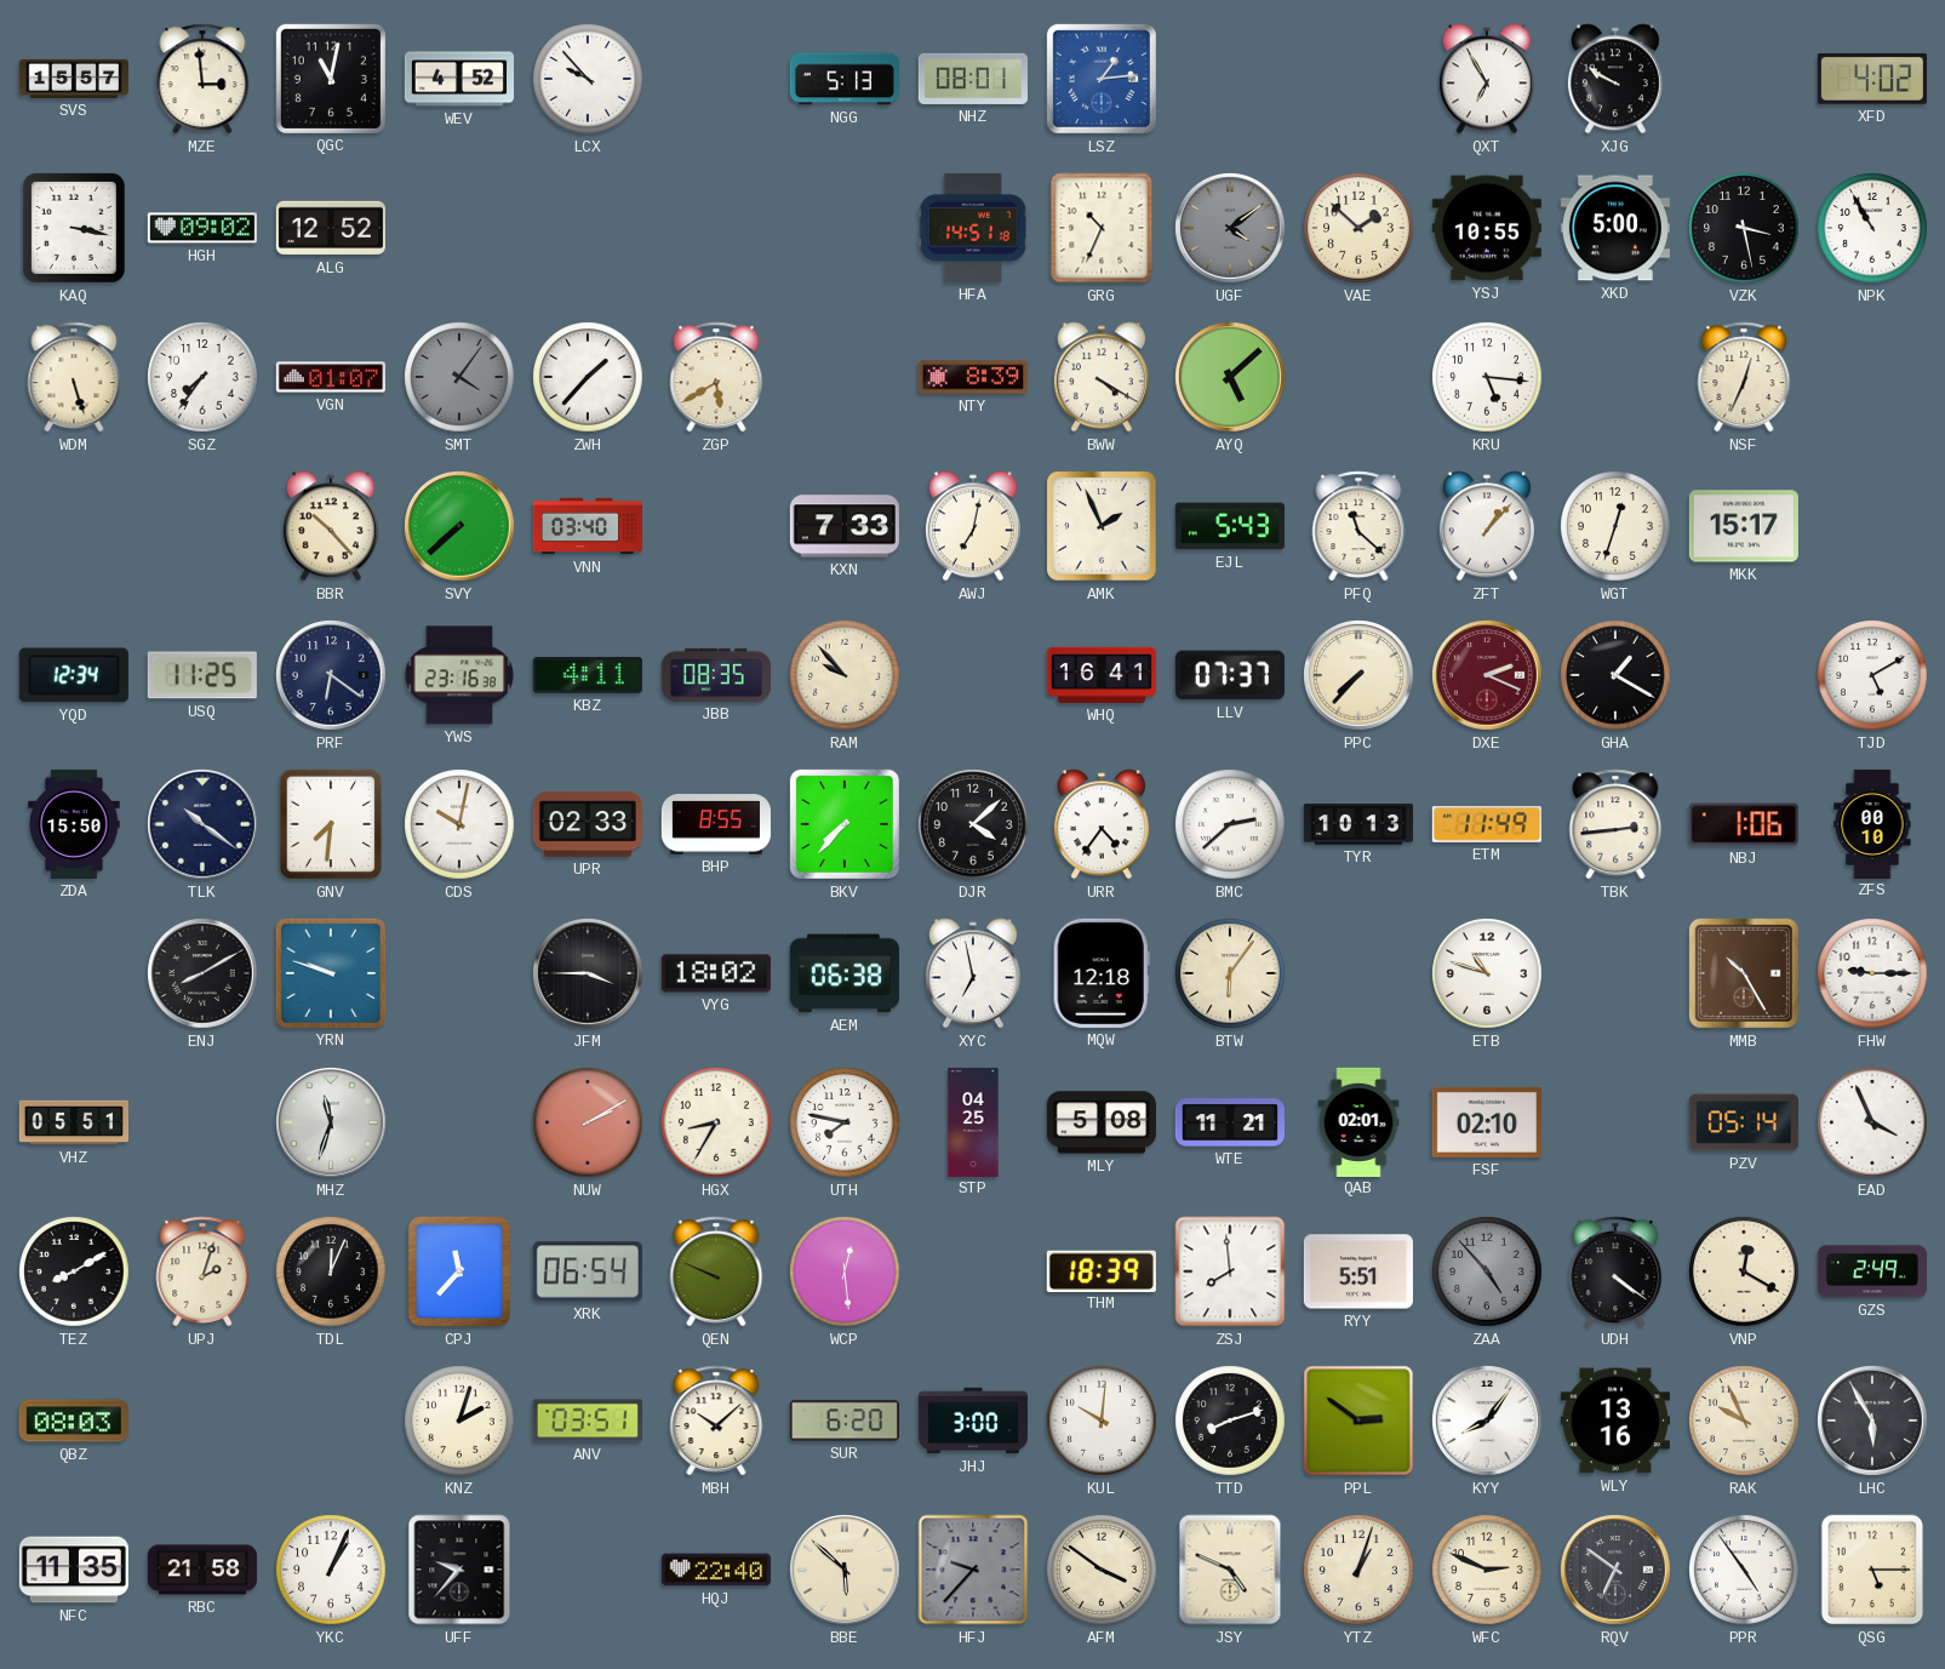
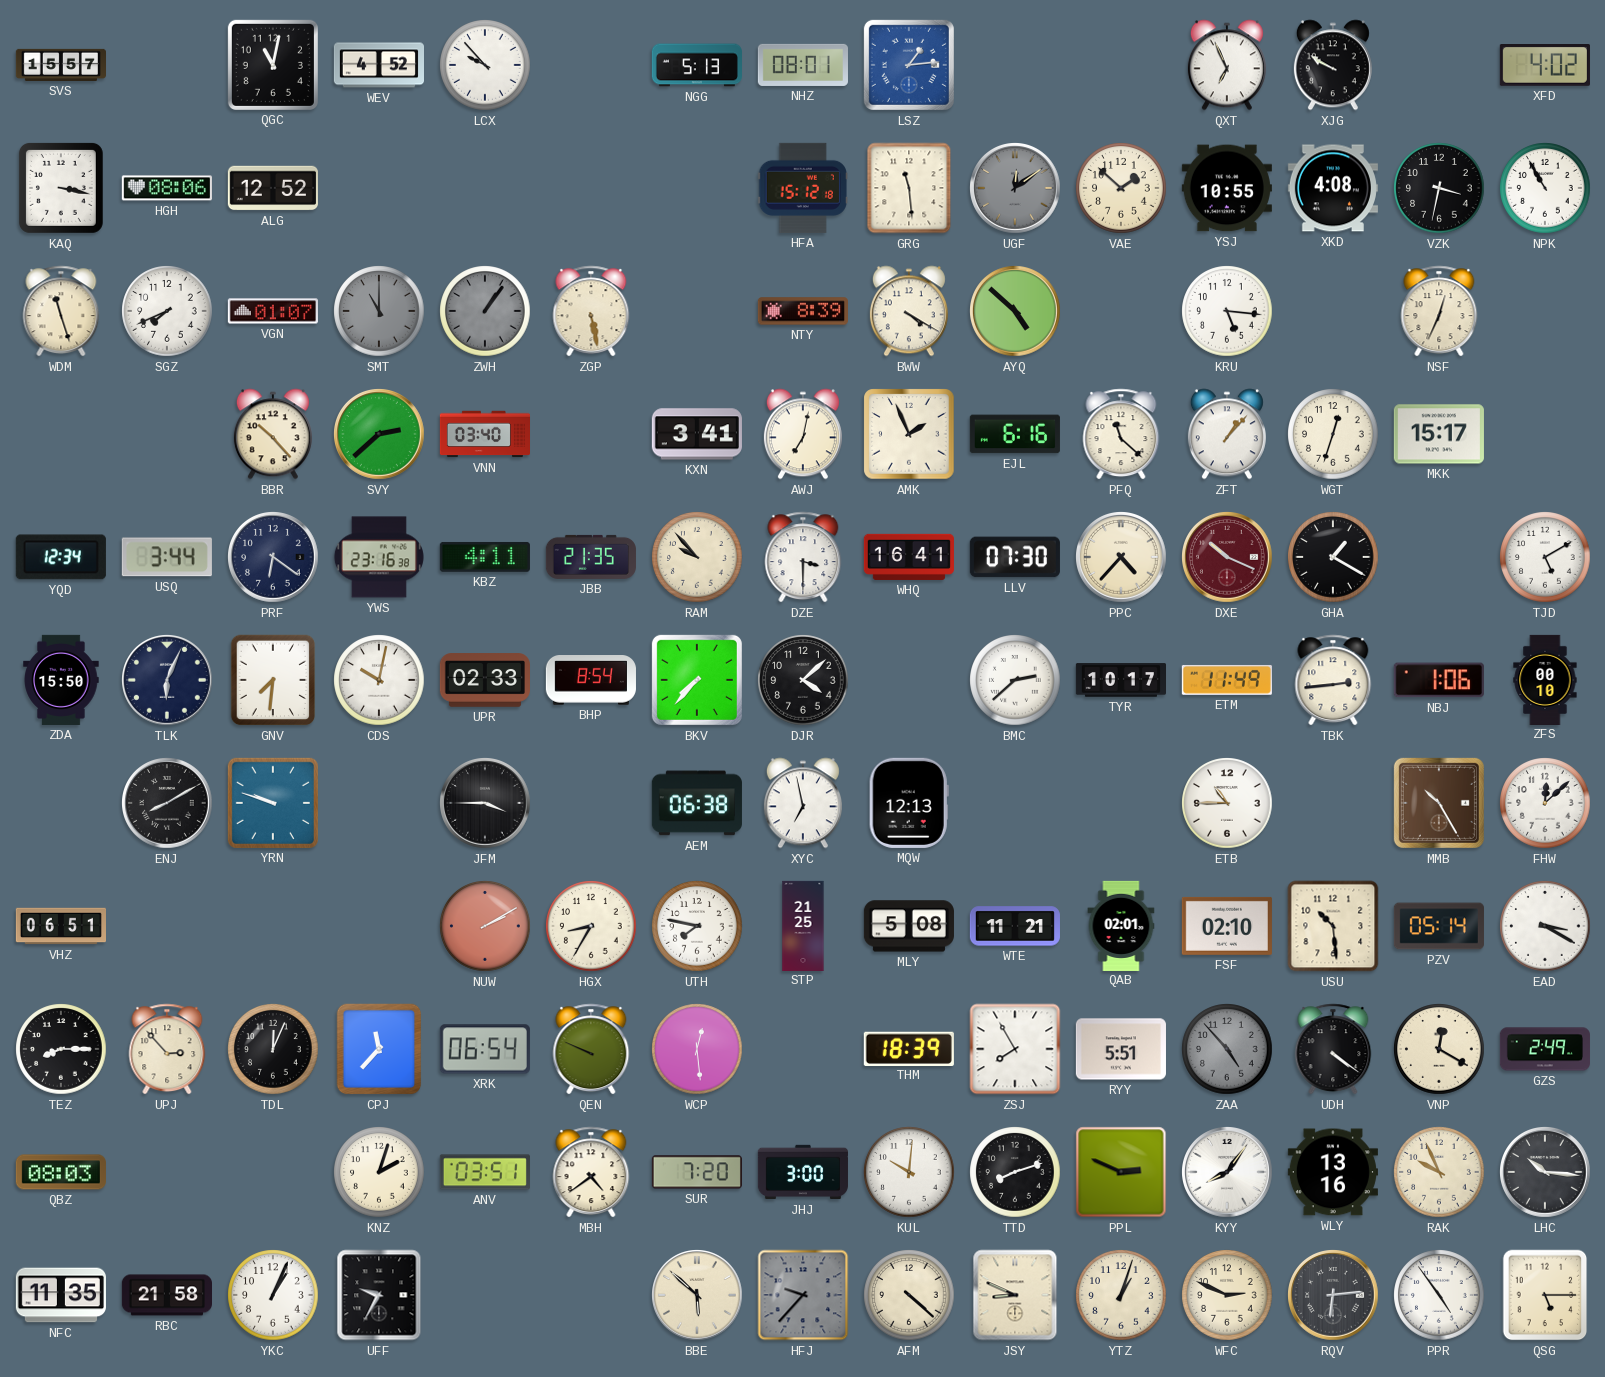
MZE: 2:59 -> none
QXT: 6:55 -> 6:56
HGH: 09:02 -> 08:06
HFA: 14:51 -> 15:12
GRG: 10:34 -> 11:29
UGF: 4:09 -> 12:09
XKD: 5:00 -> 4:08
VZK: 3:28 -> 3:32
WDM: 5:27 -> 11:27
SGZ: 7:36 -> 7:41
SMT: 4:06 -> 11:00
ZWH: 1:37 -> 1:06
ZWH dial: white -> grey
ZGP: 5:40 -> 5:28
AYQ: 5:08 -> 4:52
SVY: 7:38 -> 2:38
KXN: 7:33 -> 3:41
EJL: 5:43 -> 6:16
USQ: 11:25 -> 3:44
JBB: 08:35 -> 21:35
DZE: none -> 3:30
LLV: 07:37 -> 07:30
PPC: 7:37 -> 4:37
DXE: 2:19 -> 10:19
TLK: 10:21 -> 6:04
BHP: 8:55 -> 8:54
URR: 4:36 -> none
TYR: 10:13 -> 10:17
VYG: 18:02 -> none
MQW: 12:18 -> 12:13
BTW: 6:06 -> none
ETB: 10:48 -> 10:45
FHW: 9:15 -> 12:08
VHZ: 05:51 -> 06:51
MHZ: 11:33 -> none
STP: 04:25 -> 21:25
USU: none -> 10:29
EAD: 3:56 -> 3:20
TEZ: 8:10 -> 8:15
UPJ: 2:03 -> 2:53
ZSJ: 7:59 -> 7:55
MBH: 10:08 -> 4:39
SUR: 6:20 -> 7:20
PPL: 2:51 -> 2:49
LHC: 5:55 -> 10:16
UFF: 9:37 -> 9:35
HQJ: 22:40 -> none
AFM: 3:51 -> 4:22
JSY: 4:49 -> 8:49
RQV: 6:51 -> 6:14
